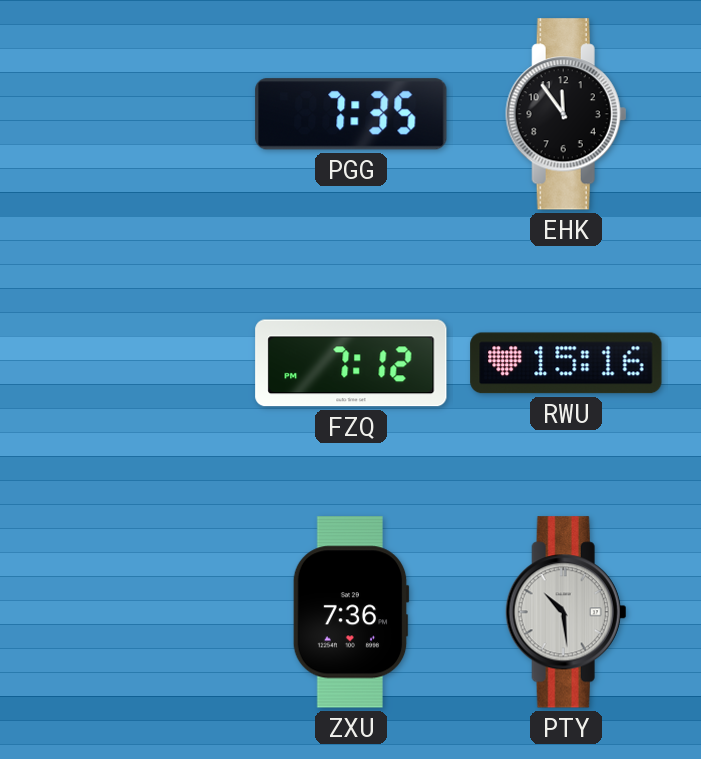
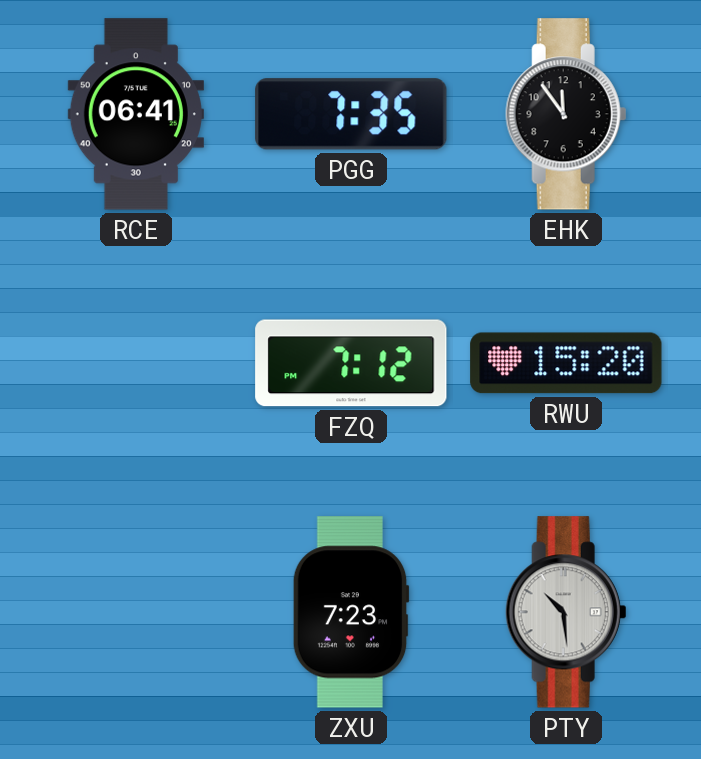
RCE: none -> 06:41
RWU: 15:16 -> 15:20
ZXU: 7:36 -> 7:23
